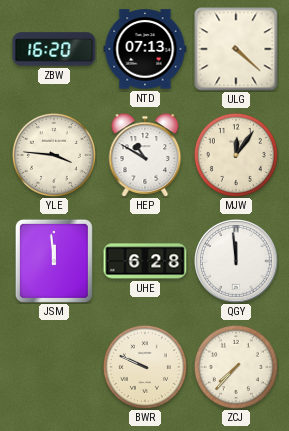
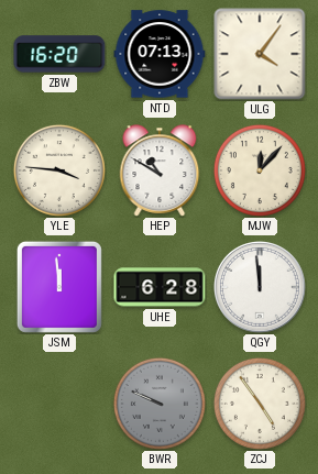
ULG: 4:22 -> 4:06
MJW: 12:06 -> 12:07
BWR dial: cream -> grey
ZCJ: 7:37 -> 4:54
